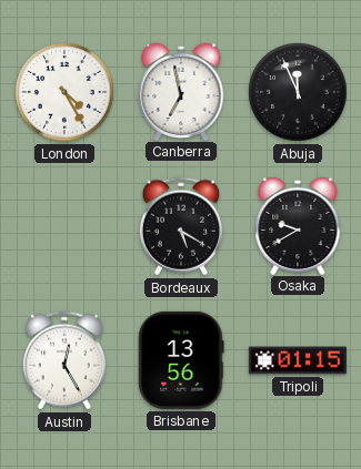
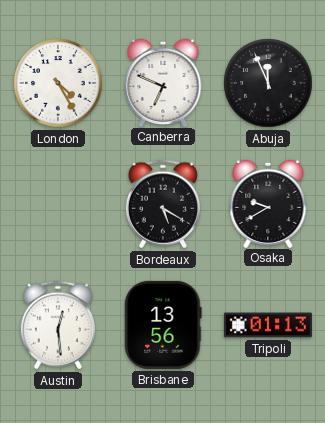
Canberra: 6:58 -> 6:49
Austin: 12:25 -> 12:29
Tripoli: 01:15 -> 01:13
